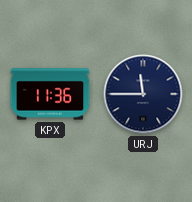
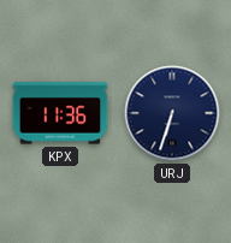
URJ: 11:45 -> 6:33
